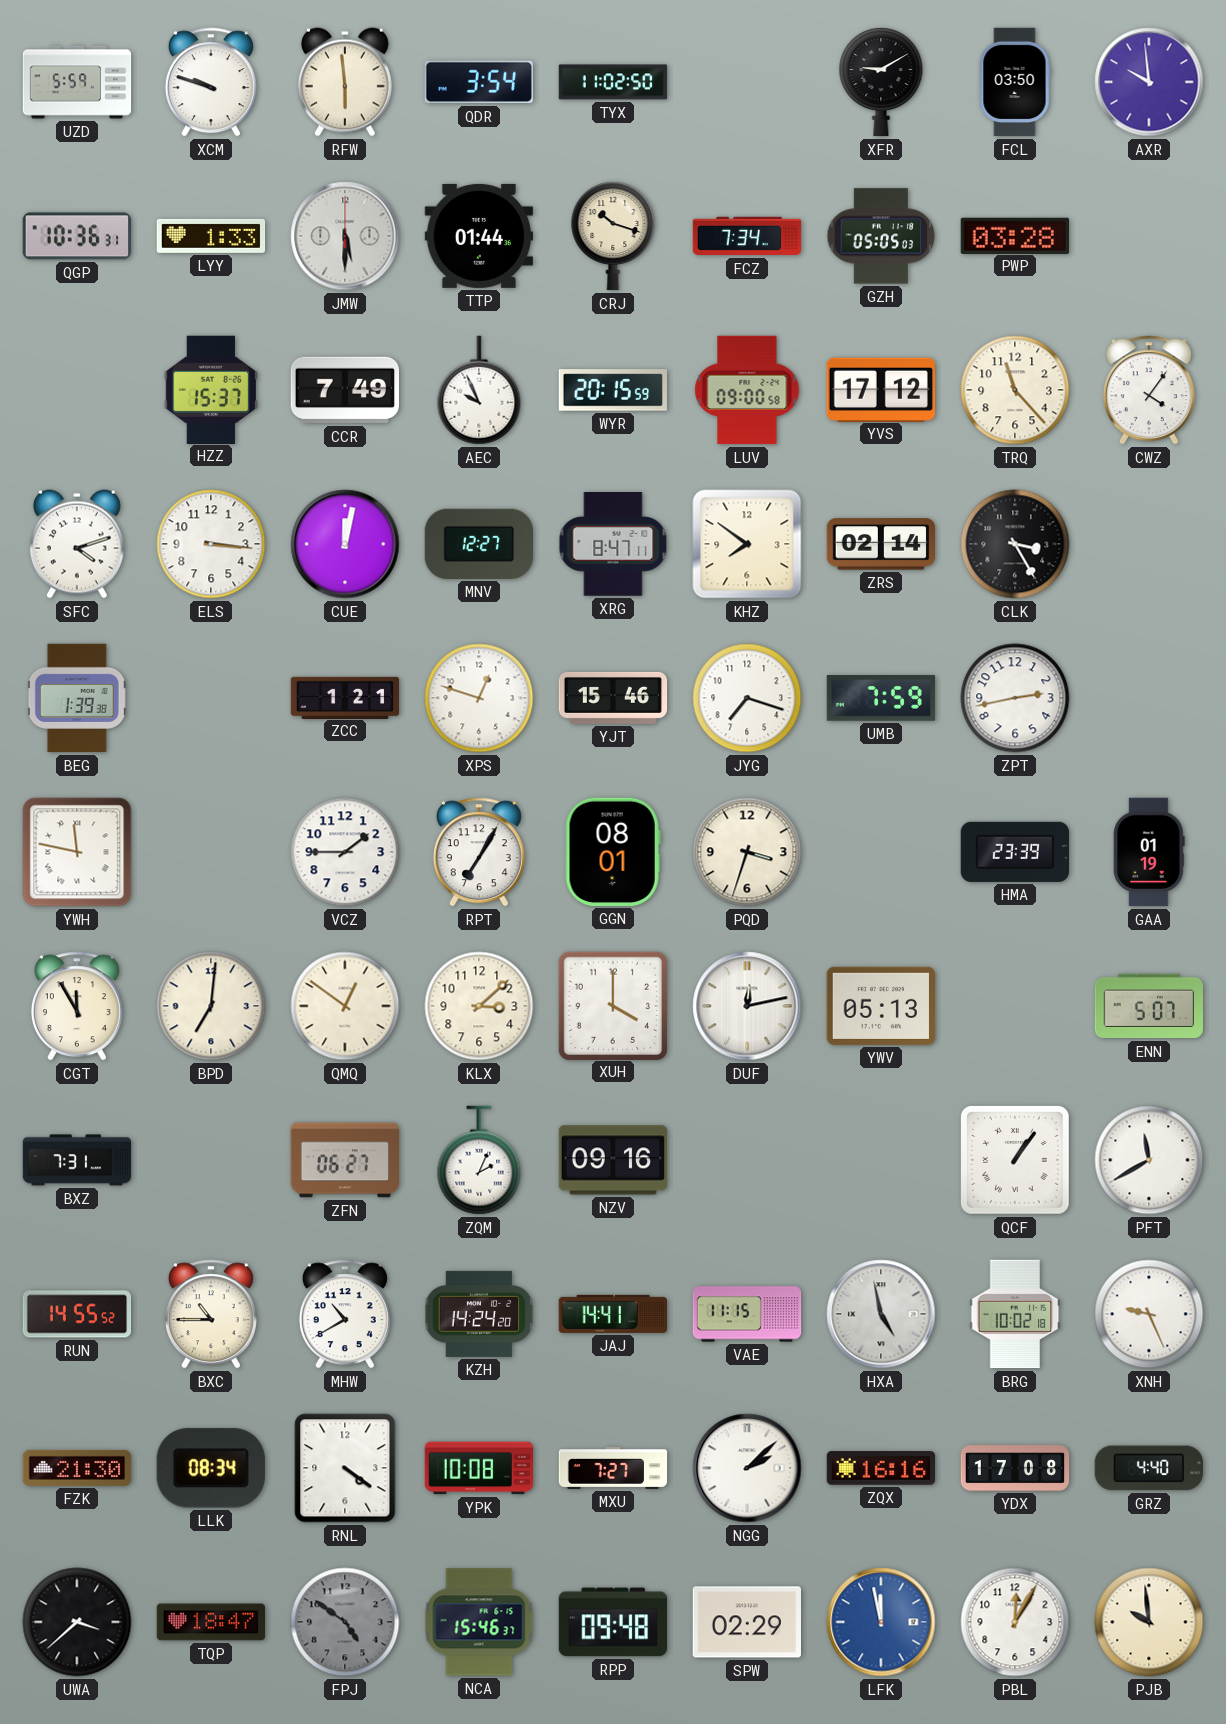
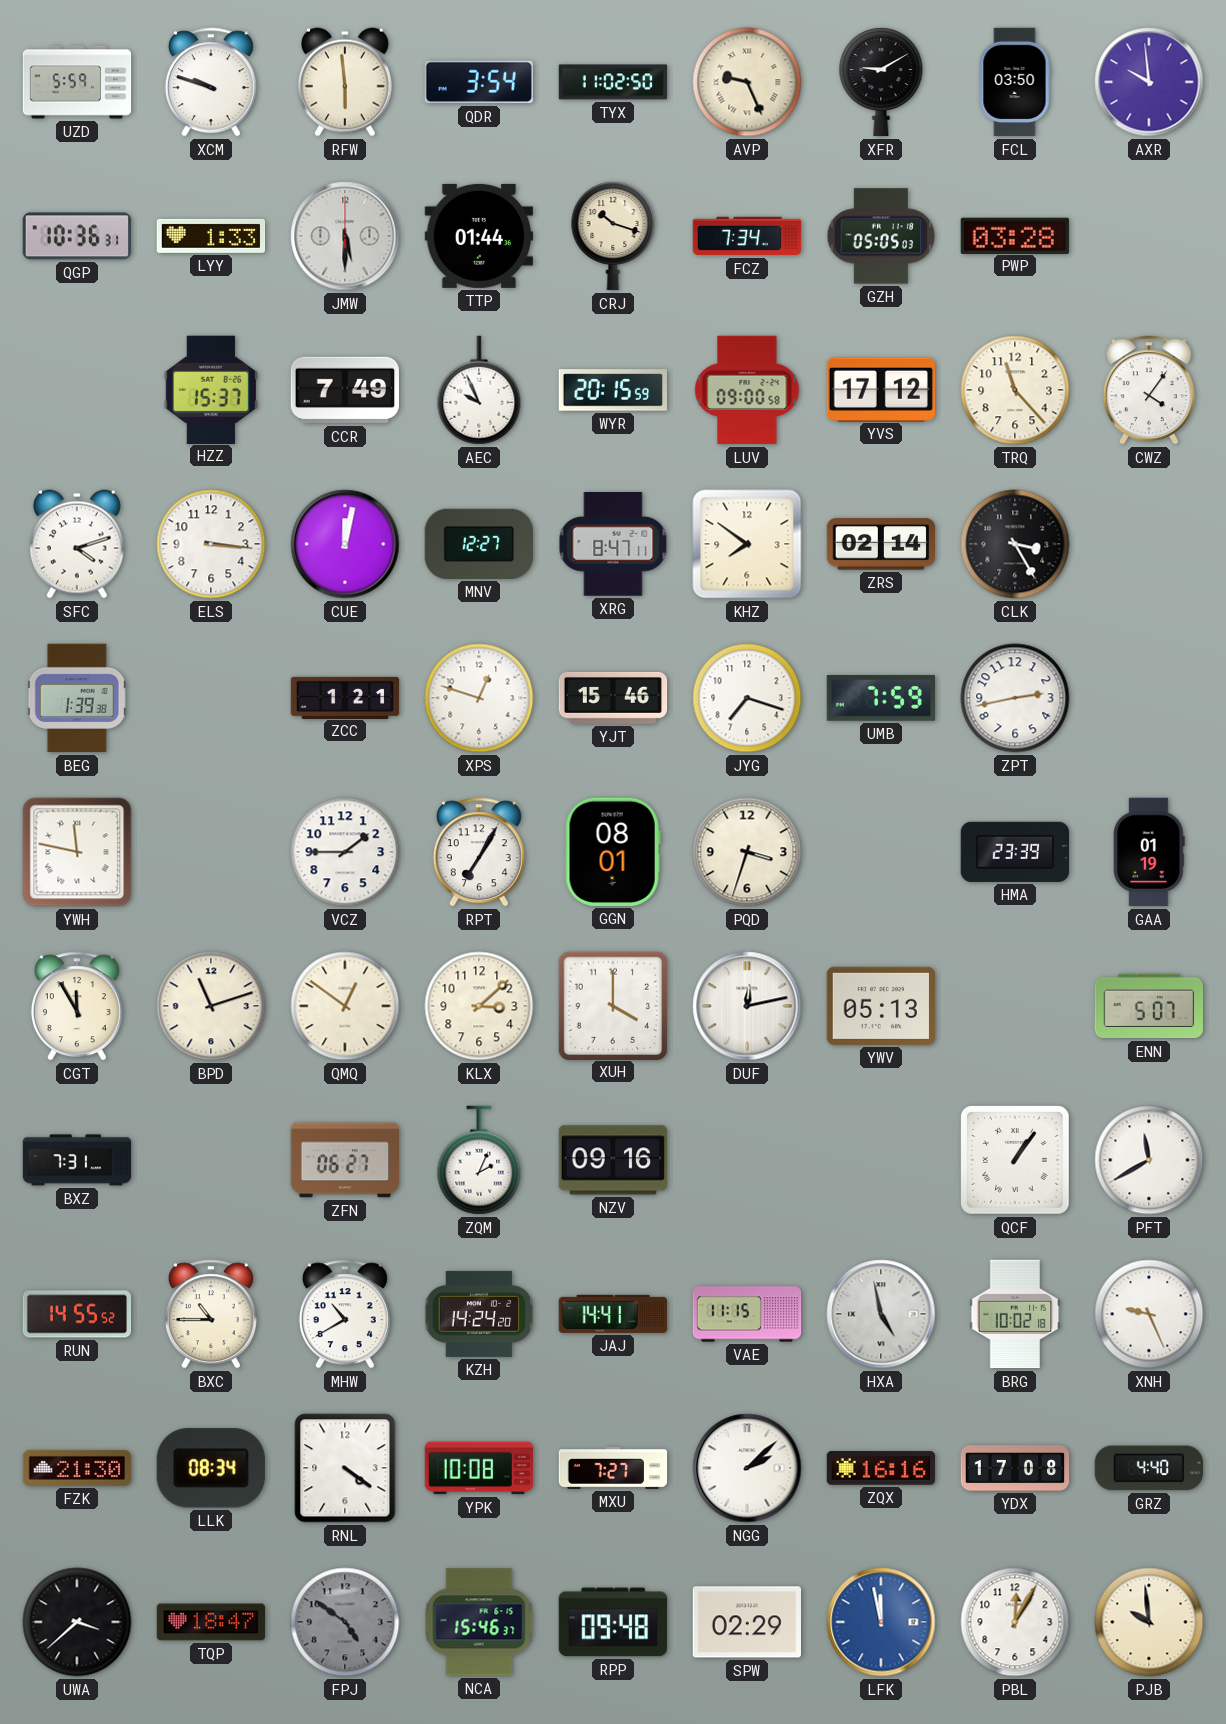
AVP: none -> 9:26
BPD: 7:01 -> 11:12
